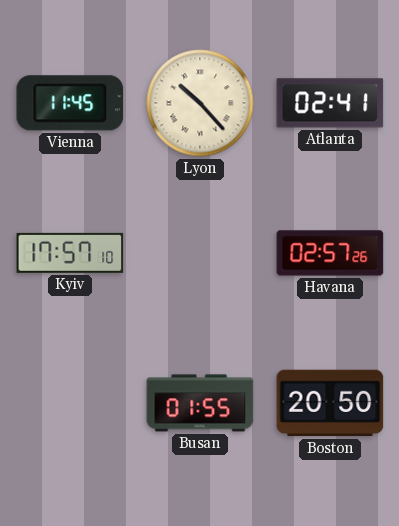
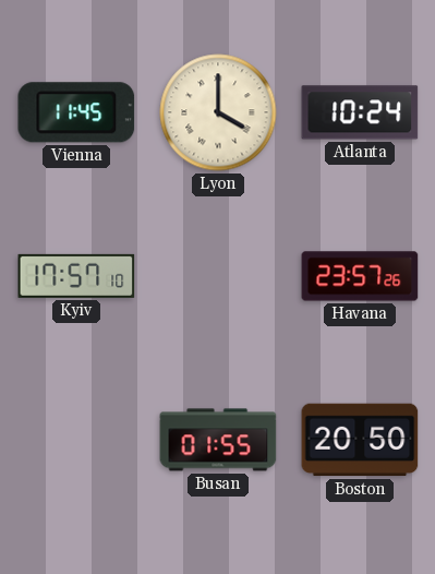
Lyon: 10:23 -> 4:00
Atlanta: 02:41 -> 10:24
Havana: 02:57 -> 23:57
